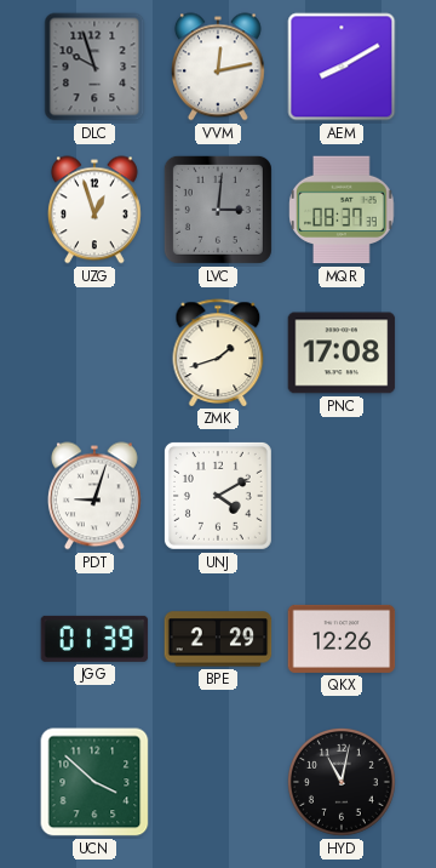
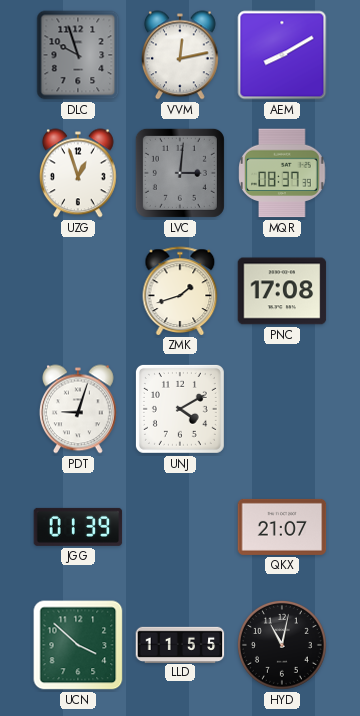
BPE: 2:29 -> none
QKX: 12:26 -> 21:07
LLD: none -> 11:55
